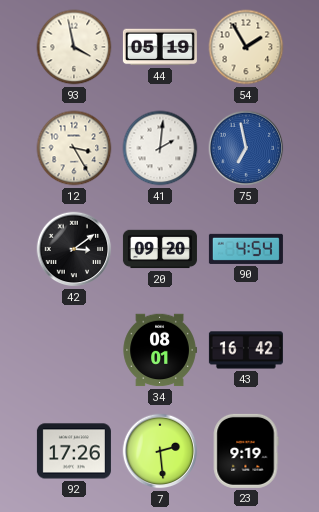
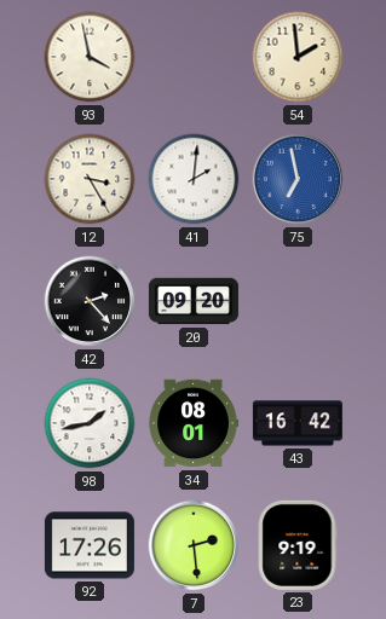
44: 05:19 -> none
54: 1:55 -> 1:59
42: 3:09 -> 2:23
90: 4:54 -> none
98: none -> 1:43
